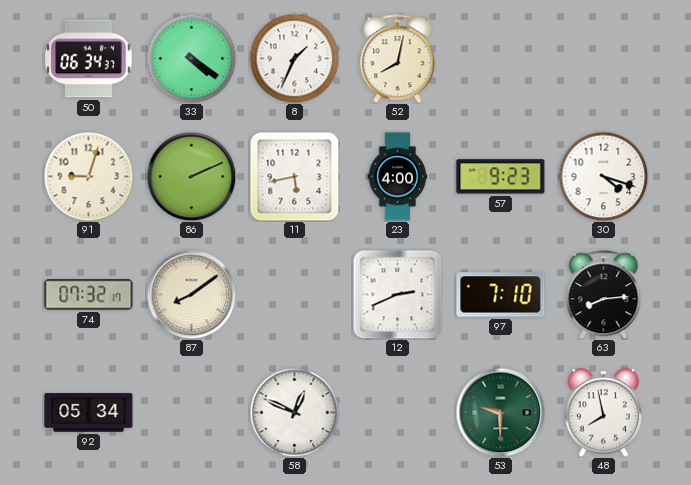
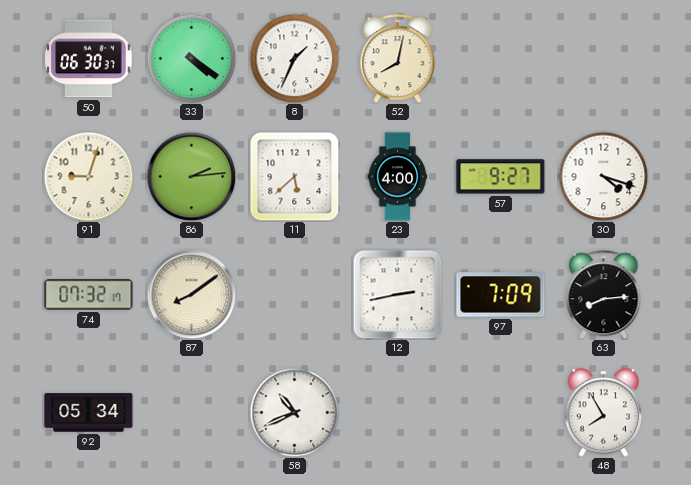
50: 06:34 -> 06:30
86: 2:11 -> 2:14
11: 5:43 -> 5:38
57: 9:23 -> 9:27
12: 2:41 -> 2:43
97: 7:10 -> 7:09
58: 12:49 -> 10:41
53: 9:30 -> none
48: 7:58 -> 7:55
